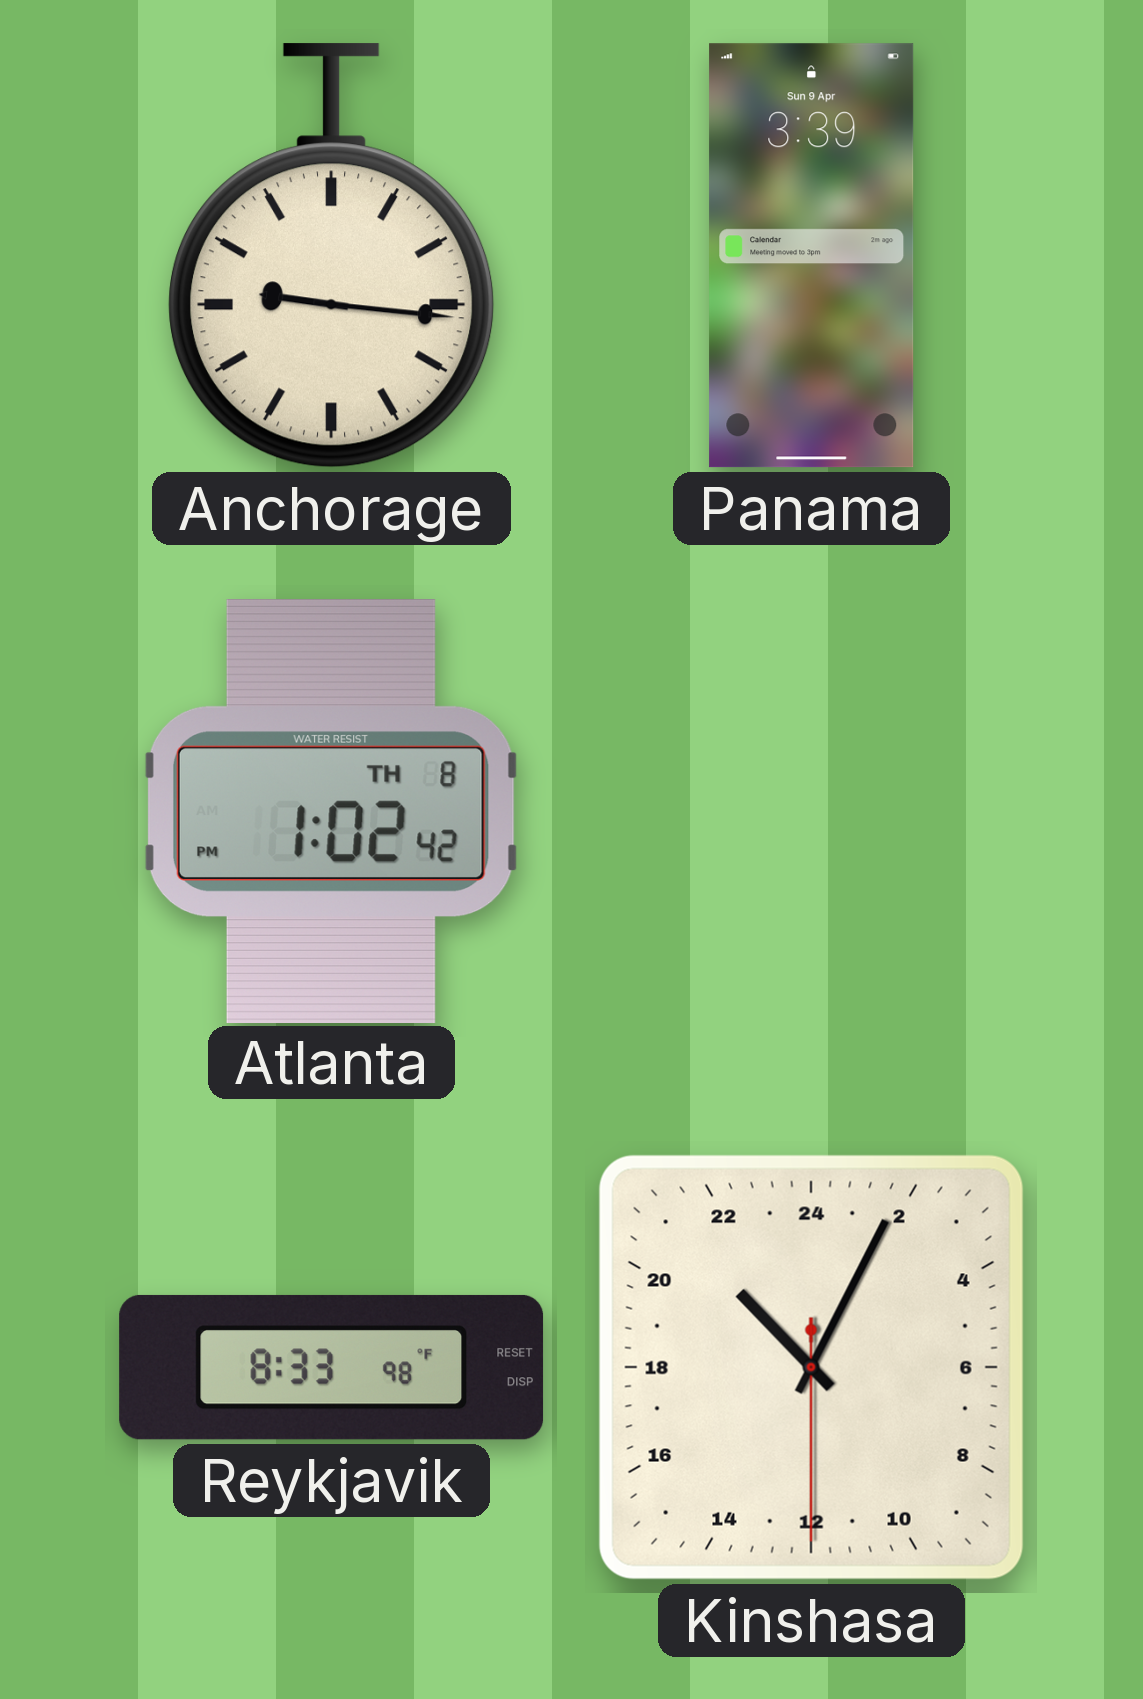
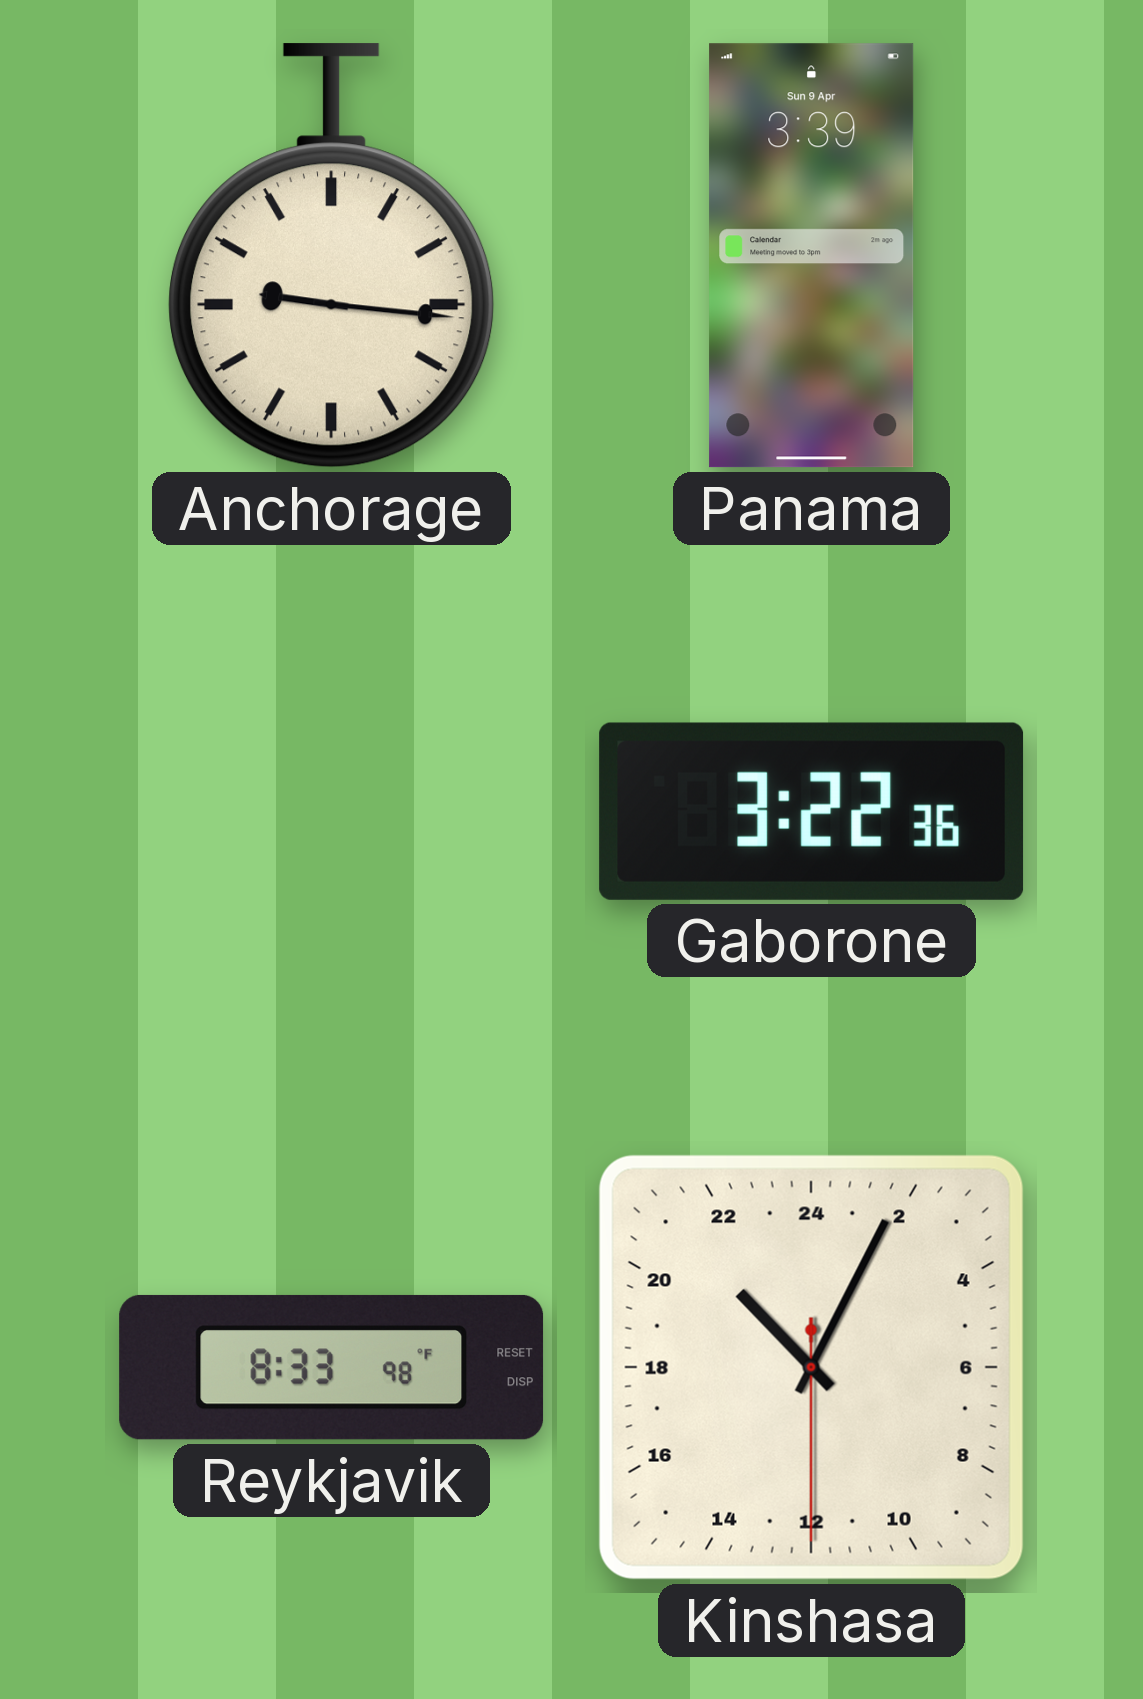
Atlanta: 1:02 -> none
Gaborone: none -> 3:22
